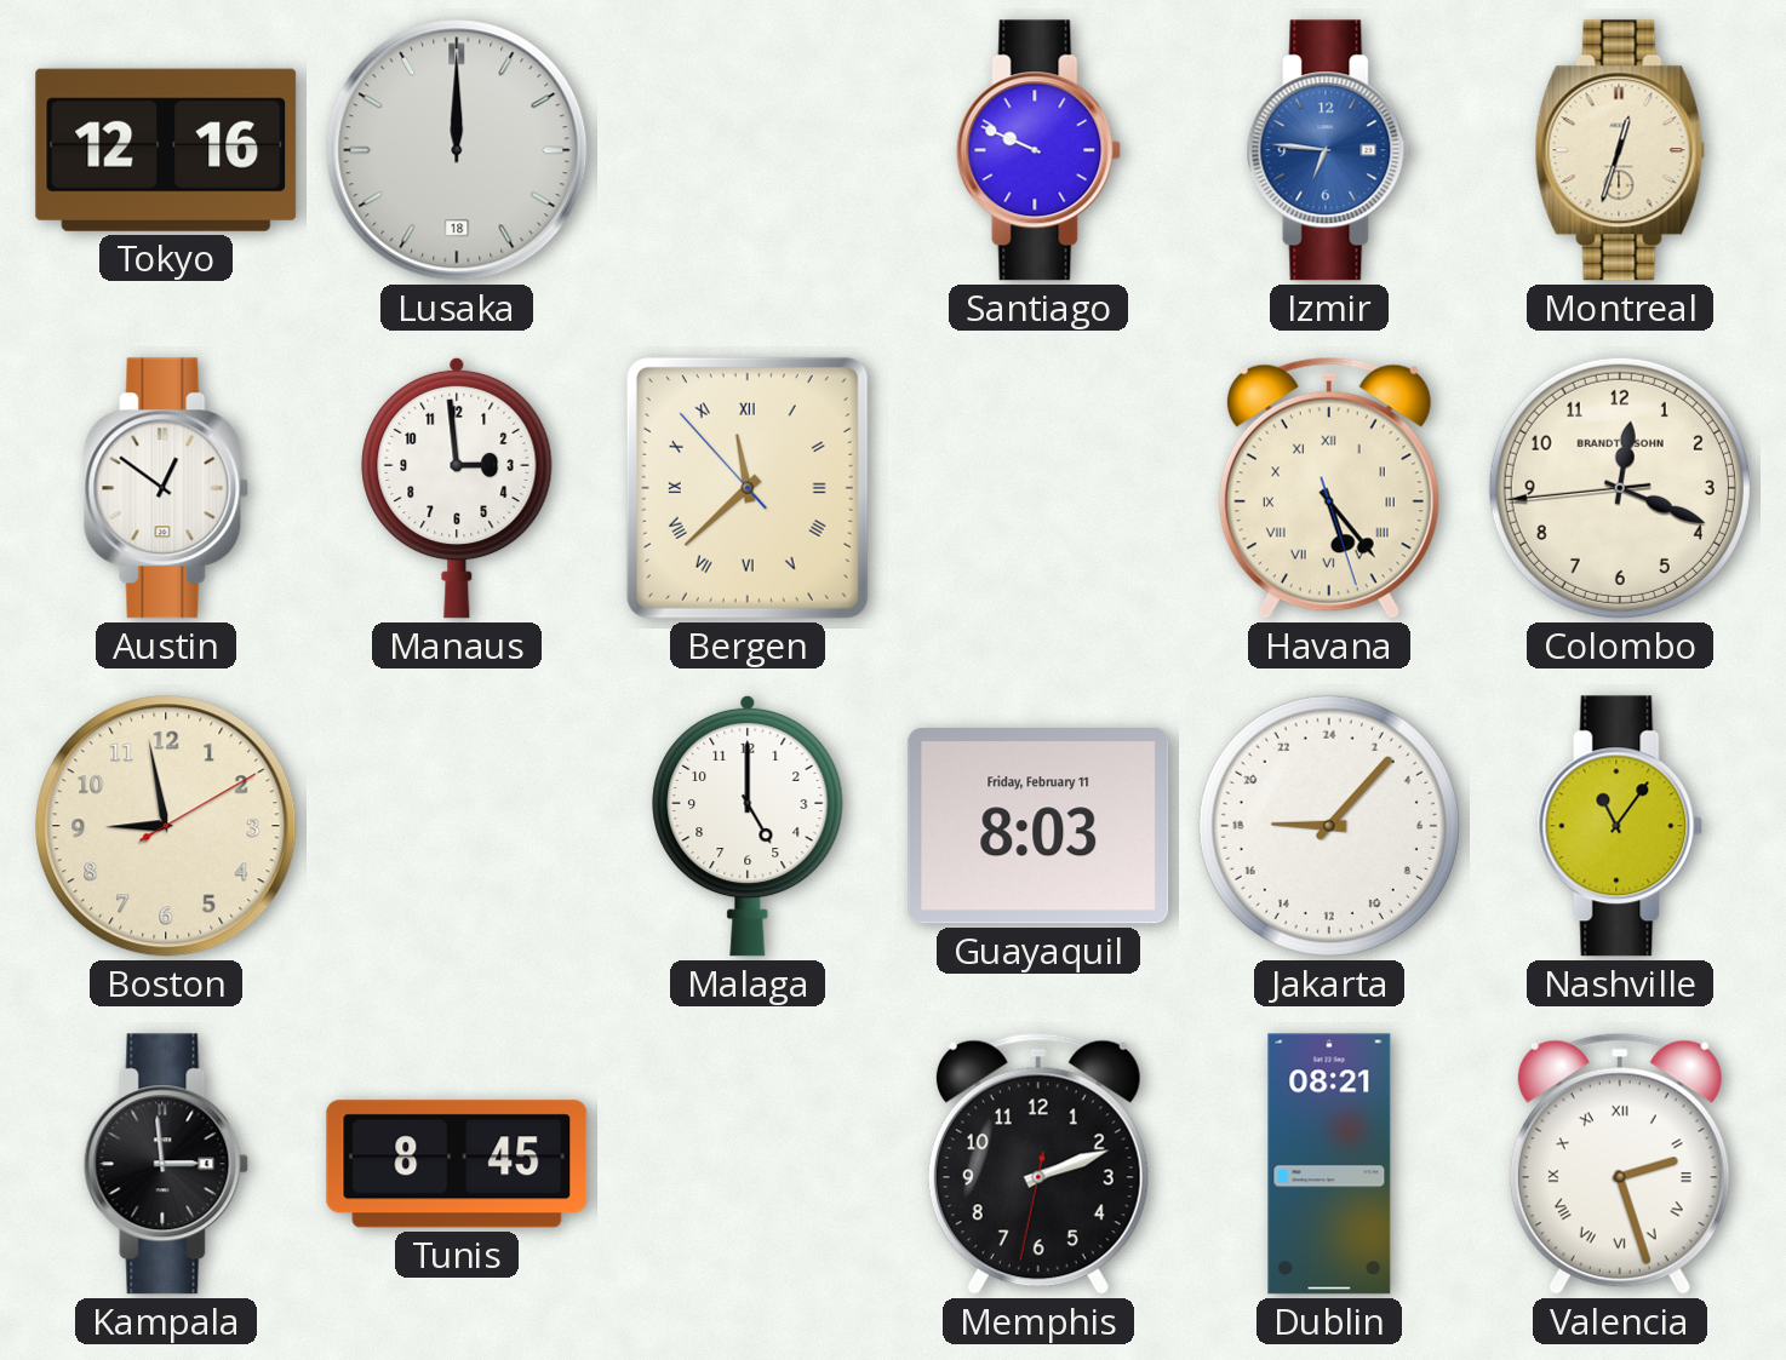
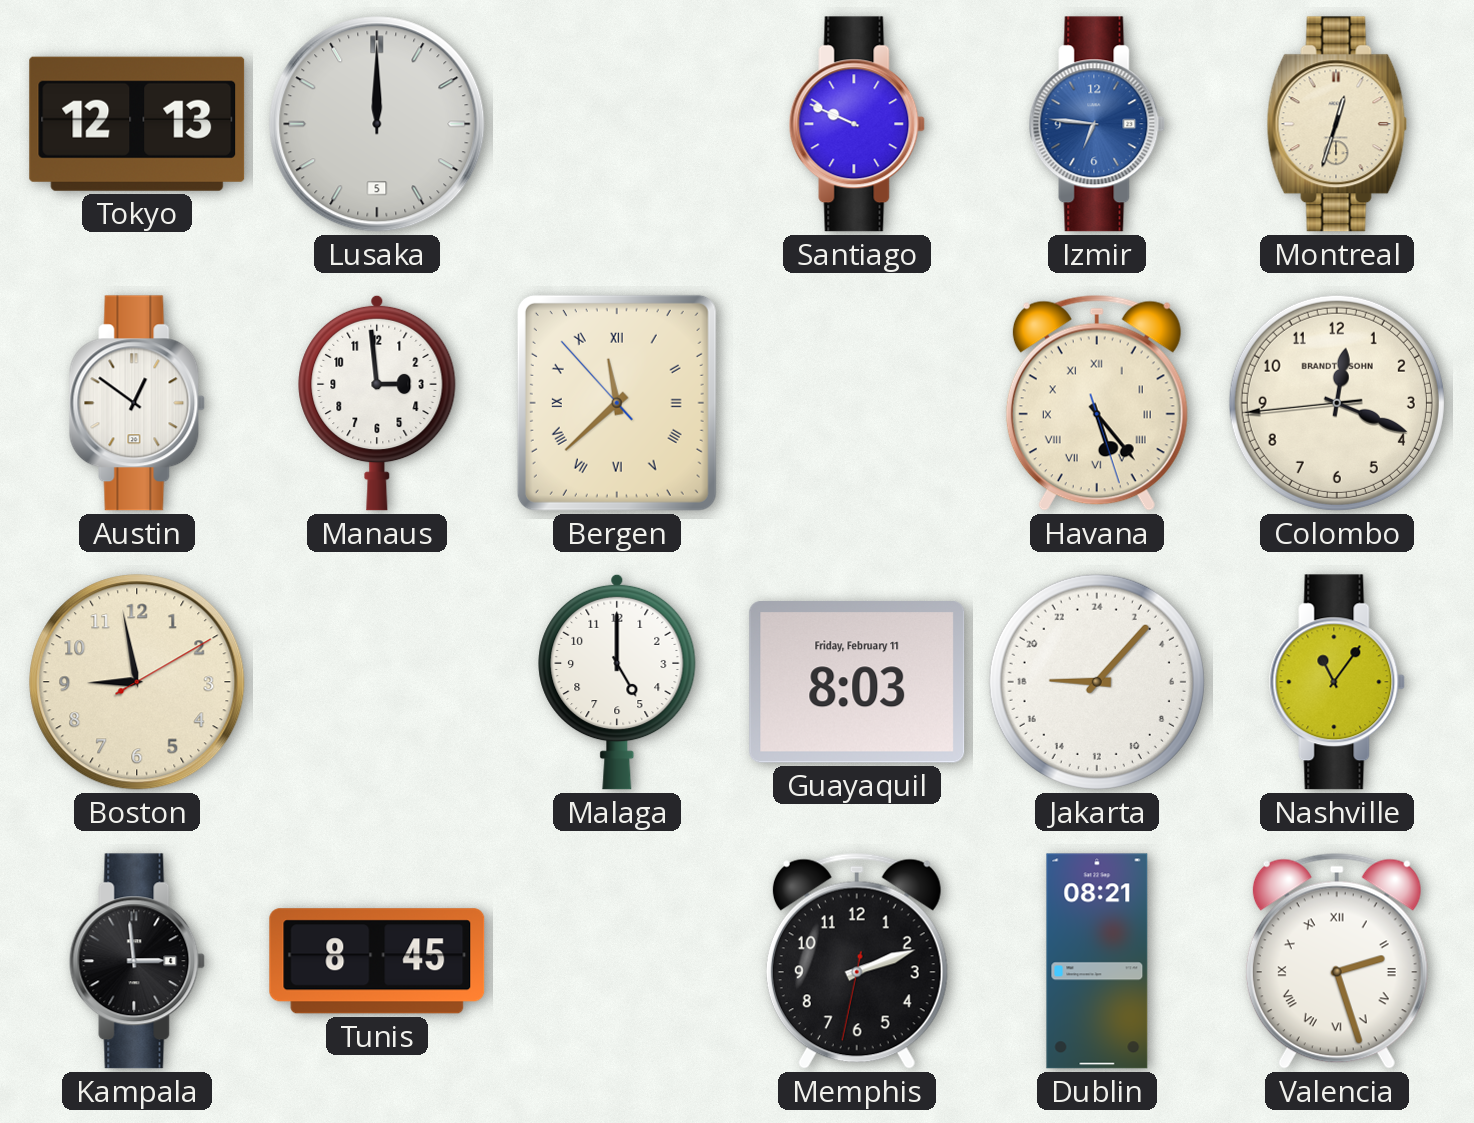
Tokyo: 12:16 -> 12:13
Lusaka date: 18 -> 5
